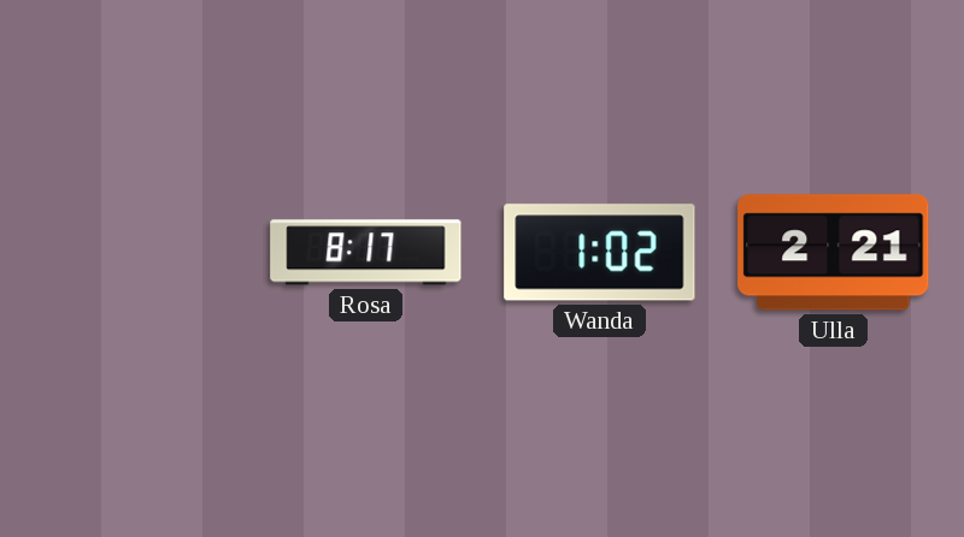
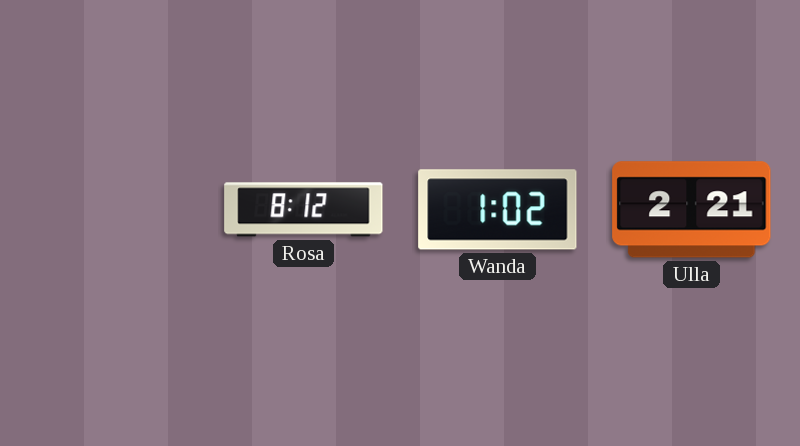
Rosa: 8:17 -> 8:12
